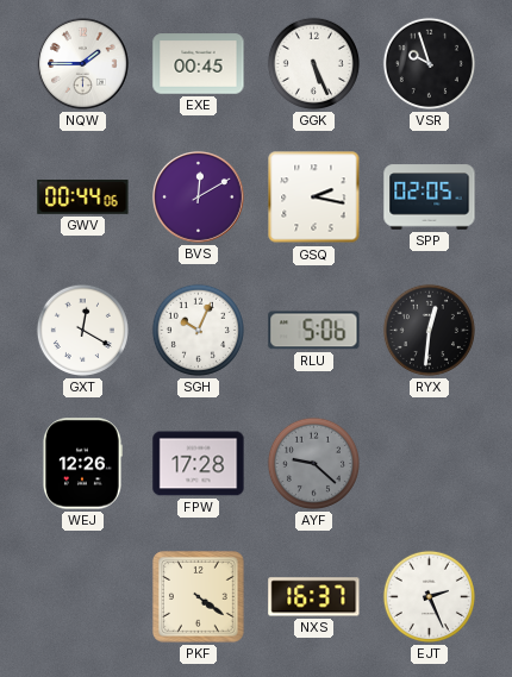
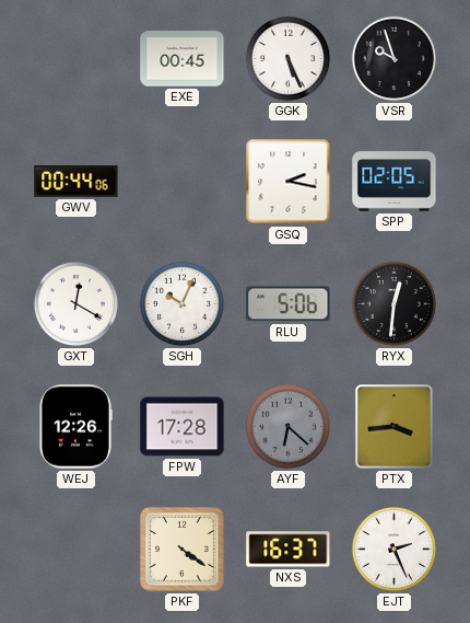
NQW: 1:45 -> none
BVS: 12:10 -> none
AYF: 9:22 -> 6:22
PTX: none -> 3:44
